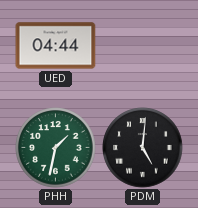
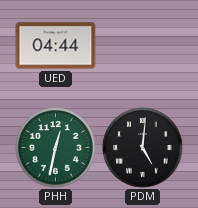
PHH: 1:32 -> 12:32
